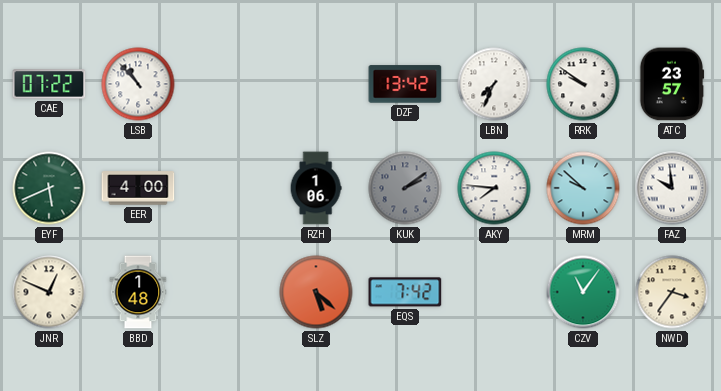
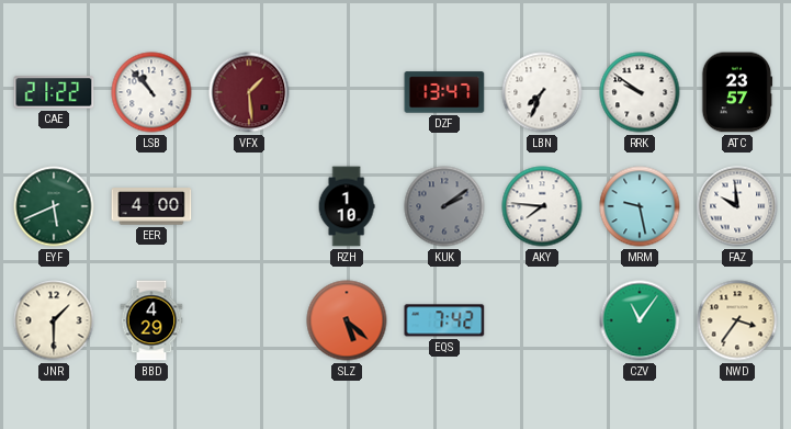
CAE: 07:22 -> 21:22
VFX: none -> 1:29
DZF: 13:42 -> 13:47
RZH: 1:06 -> 1:10
MRM: 9:52 -> 9:28
JNR: 12:49 -> 1:30
BBD: 1:48 -> 4:29
